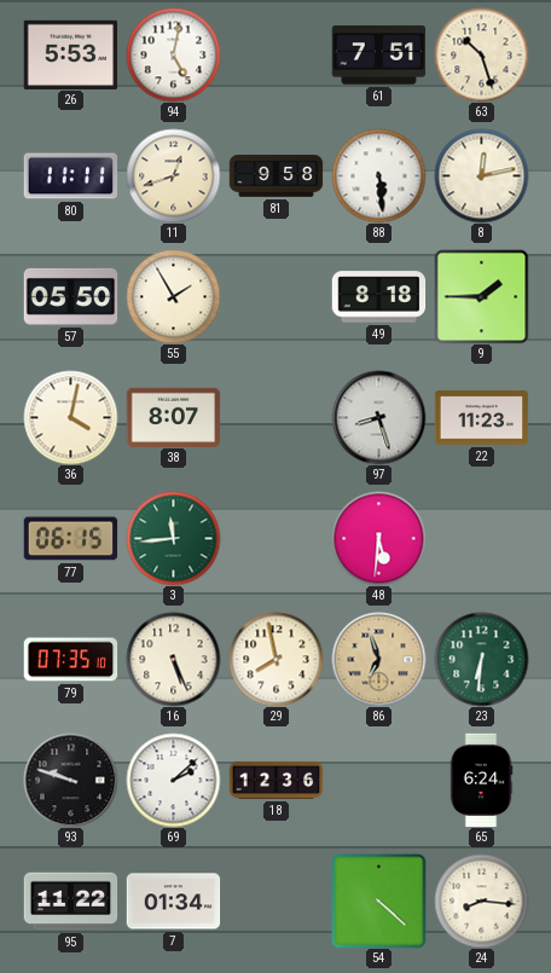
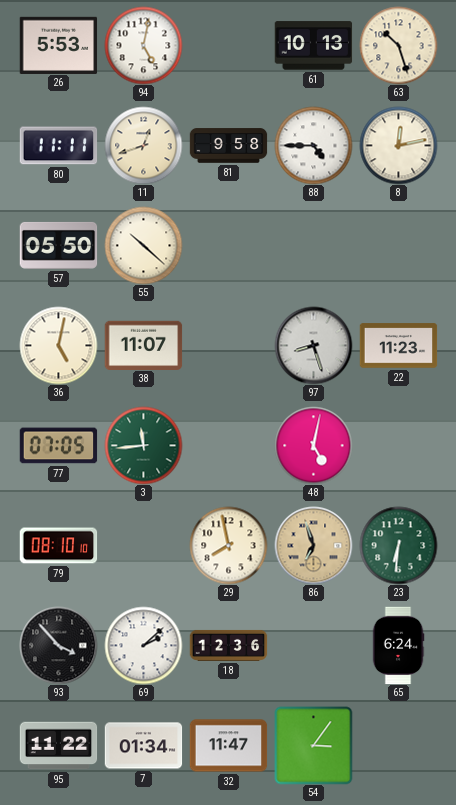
61: 7:51 -> 10:13
88: 5:29 -> 4:45
55: 1:55 -> 10:22
49: 8:18 -> none
9: 1:45 -> none
36: 4:02 -> 5:02
38: 8:07 -> 11:07
77: 06:15 -> 07:05
48: 5:31 -> 5:02
79: 07:35 -> 08:10
16: 5:26 -> none
93: 9:48 -> 3:53
32: none -> 11:47
54: 4:22 -> 3:06
24: 8:16 -> none
